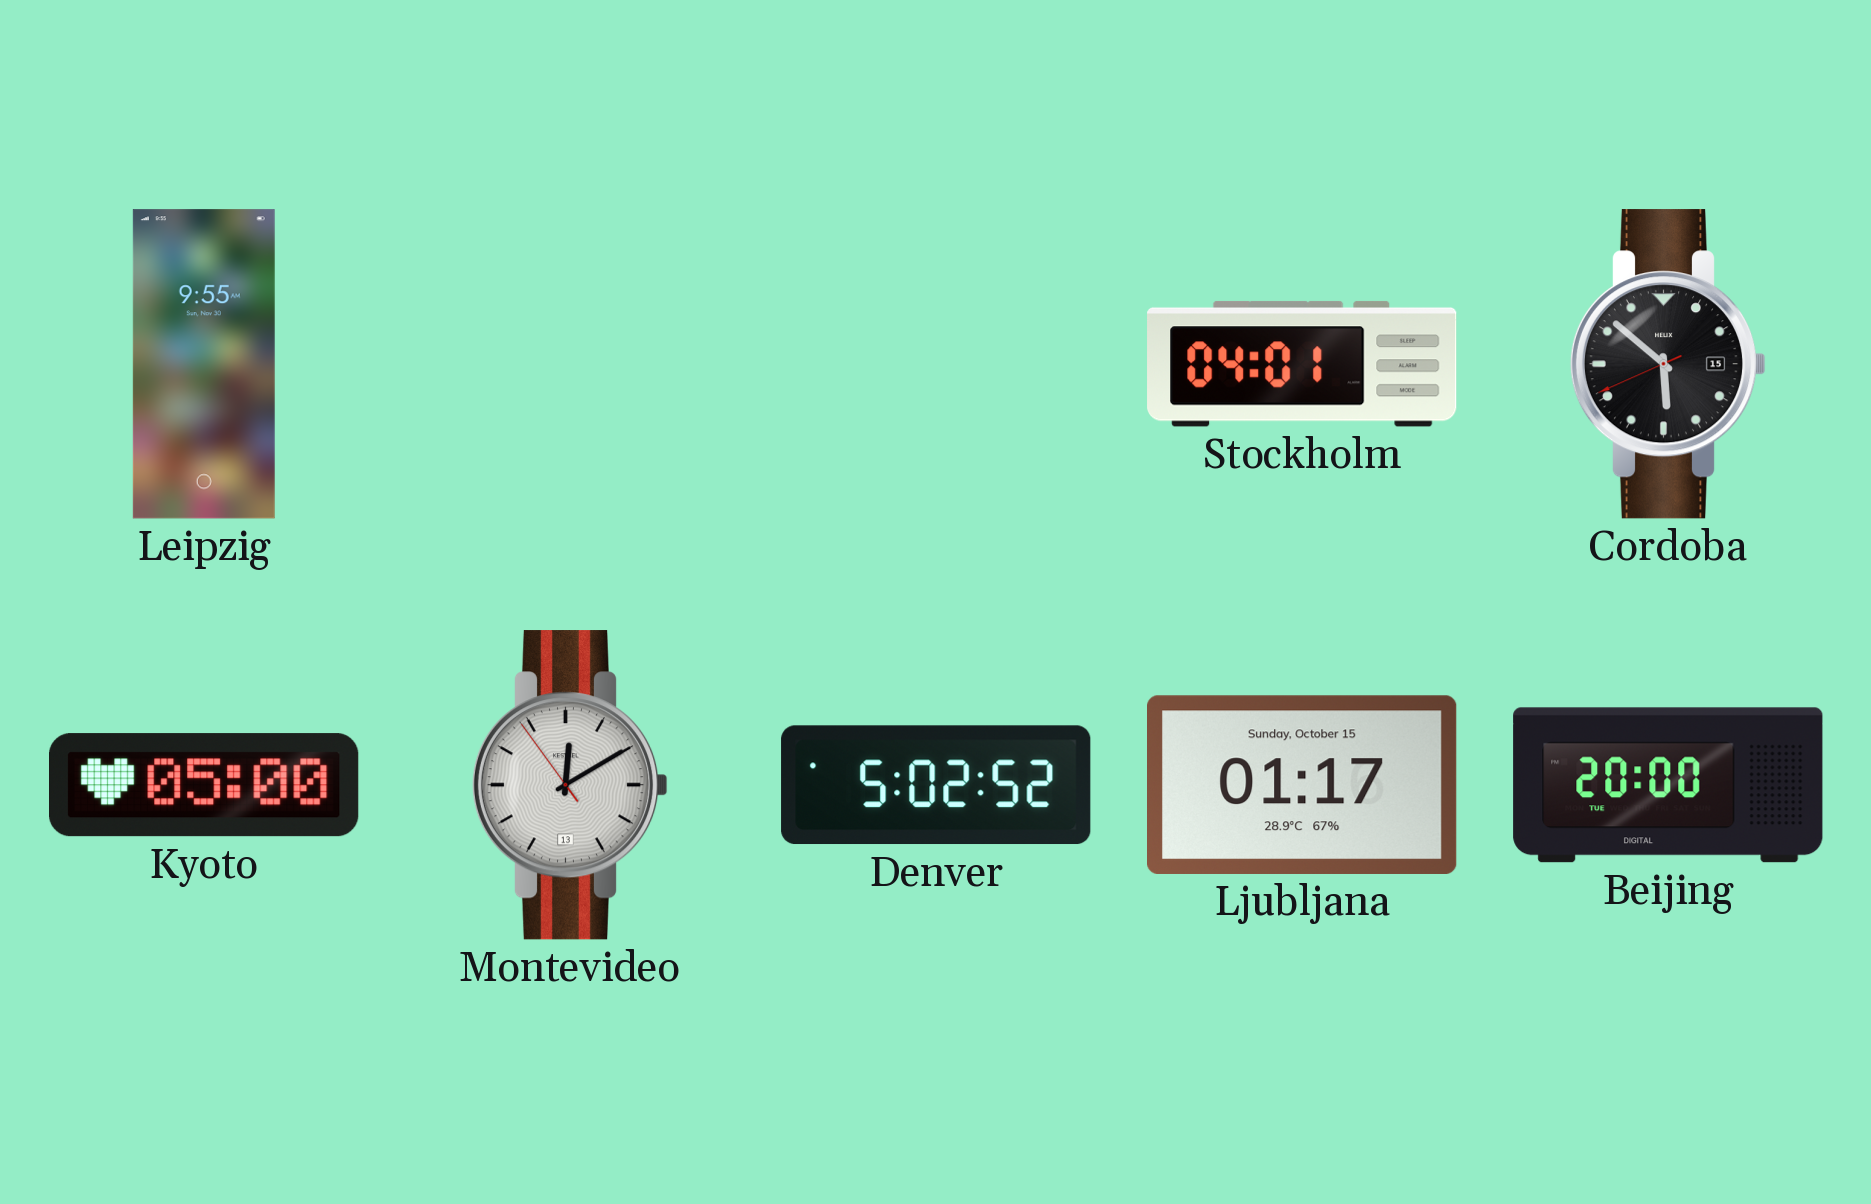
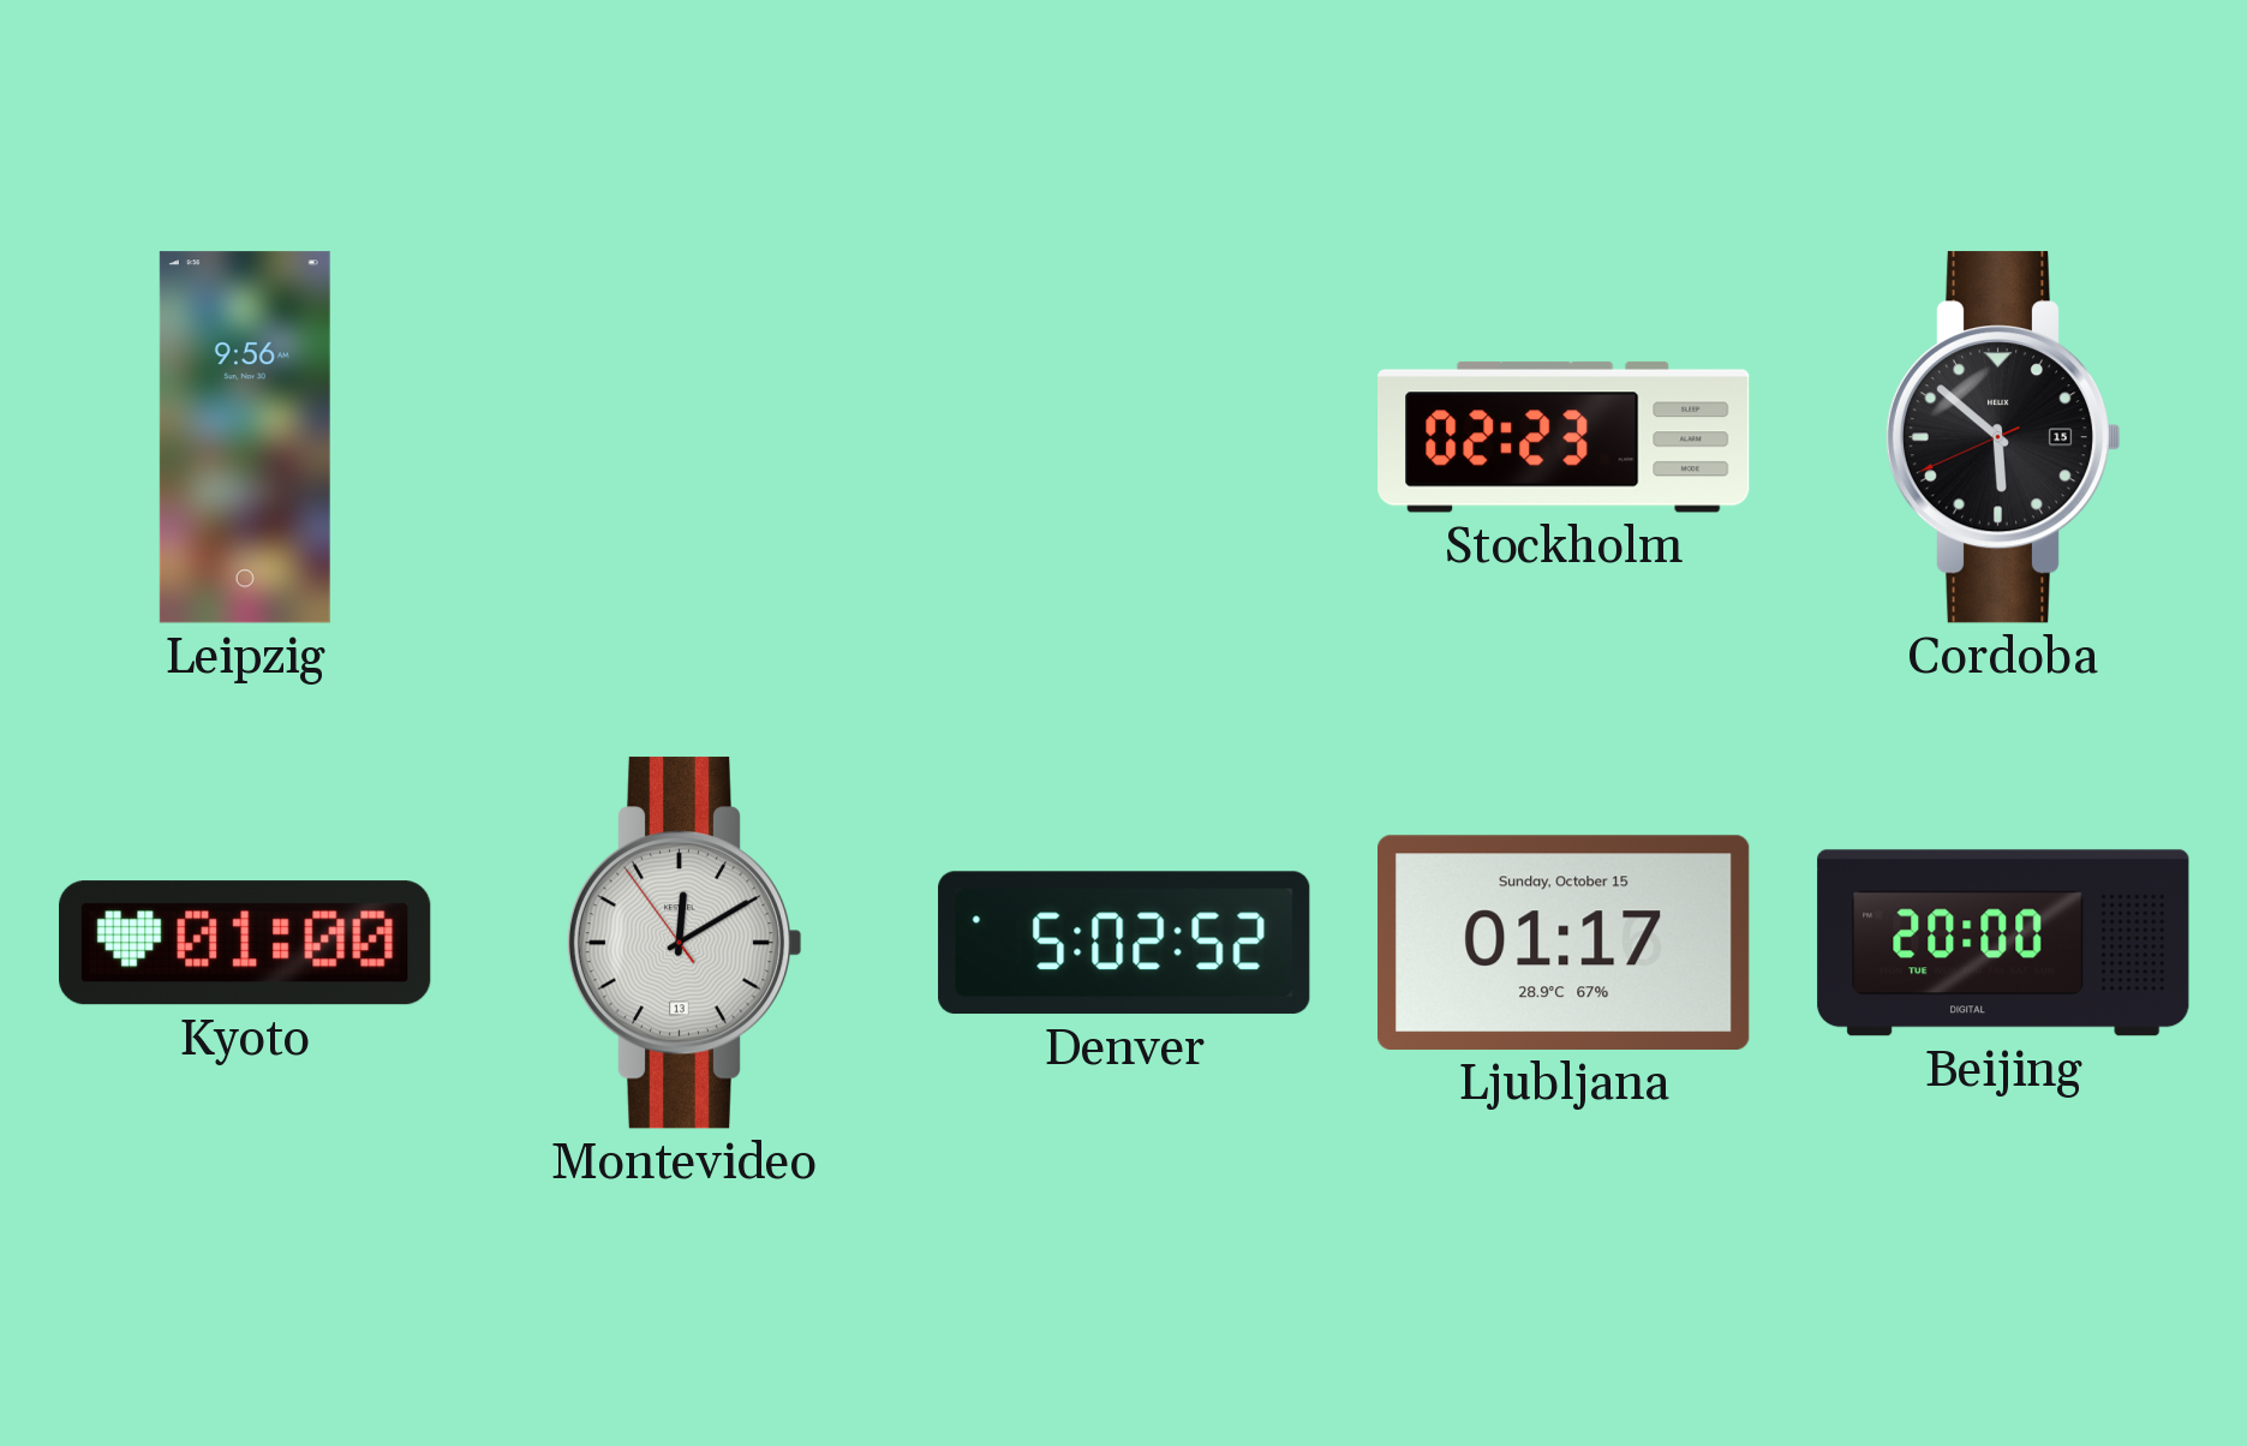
Leipzig: 9:55 -> 9:56
Stockholm: 04:01 -> 02:23
Kyoto: 05:00 -> 01:00
